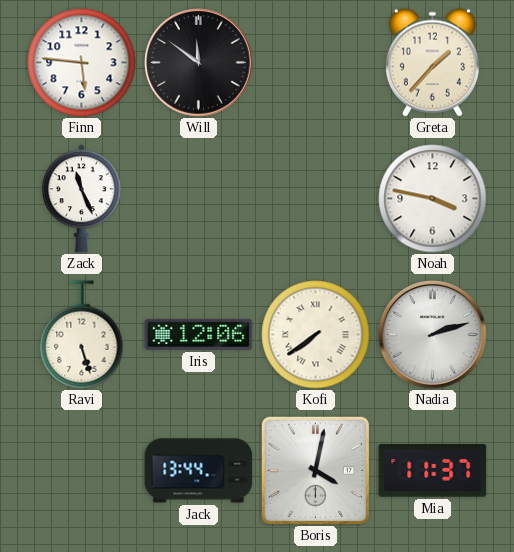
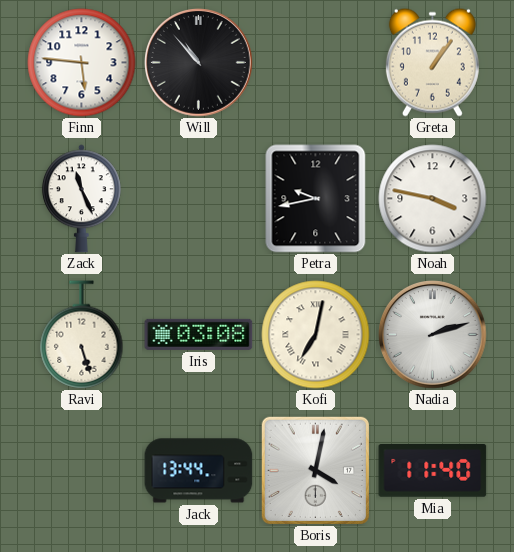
Will: 11:51 -> 10:53
Greta: 1:37 -> 1:06
Petra: none -> 9:43
Iris: 12:06 -> 03:08
Kofi: 7:39 -> 7:02
Mia: 11:37 -> 11:40
